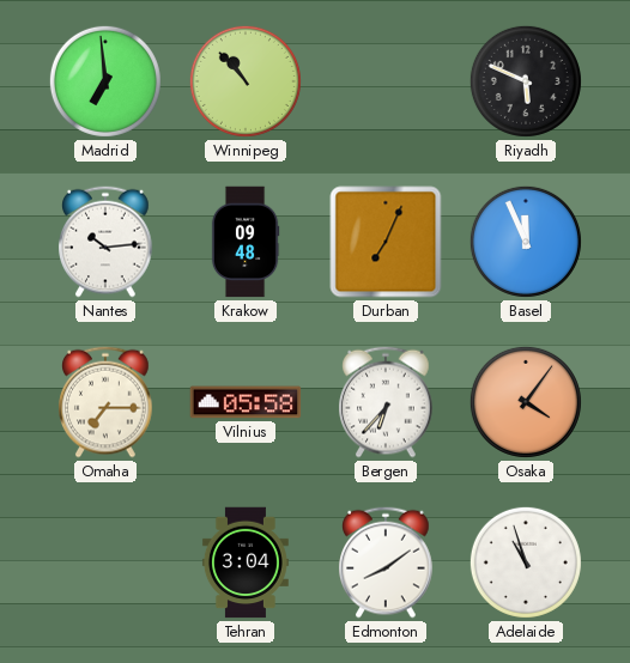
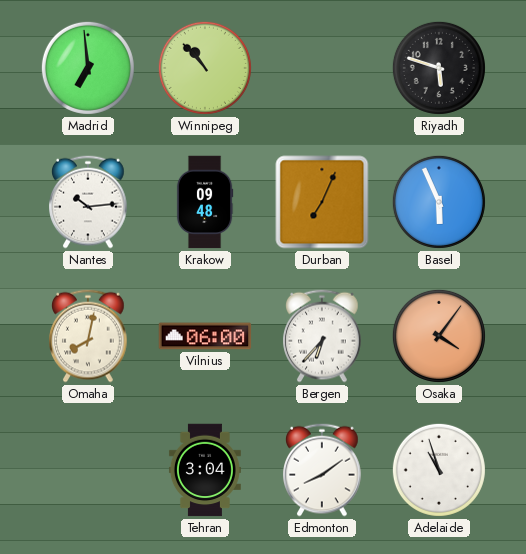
Riyadh: 5:49 -> 5:48
Basel: 11:56 -> 5:56
Omaha: 7:15 -> 8:02
Vilnius: 05:58 -> 06:00
